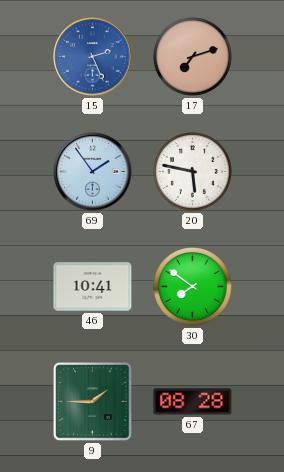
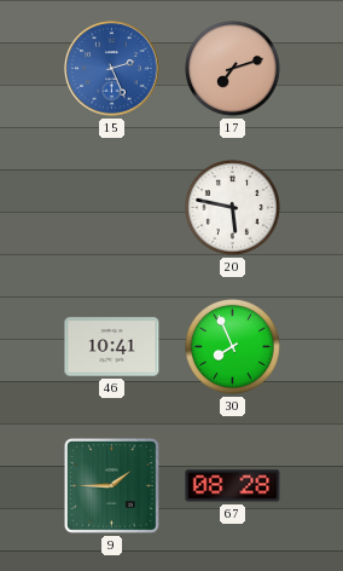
69: 1:54 -> none
30: 7:51 -> 7:56
